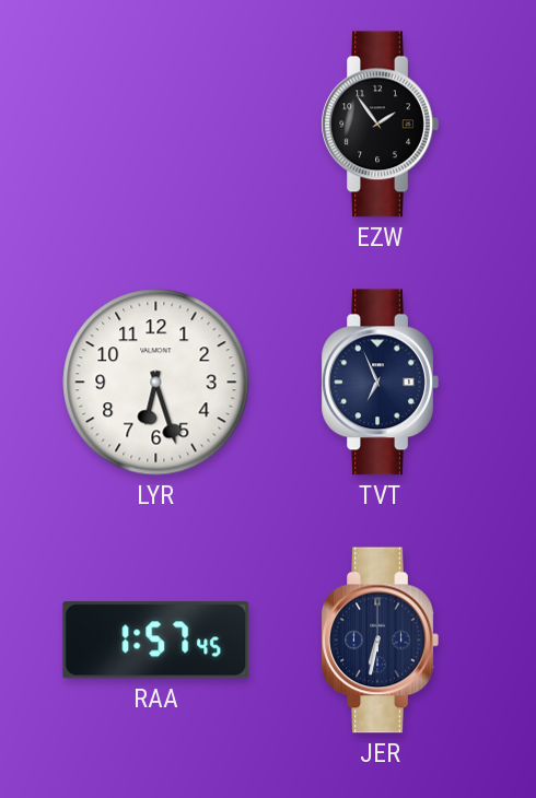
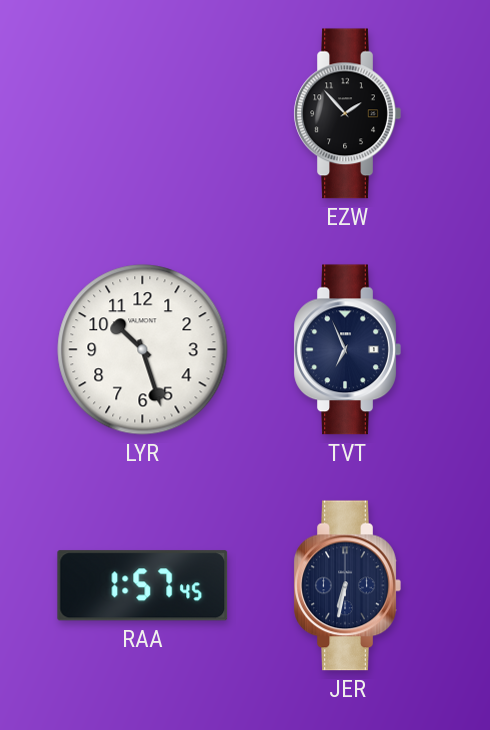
EZW: 1:54 -> 1:53
LYR: 6:27 -> 10:27
